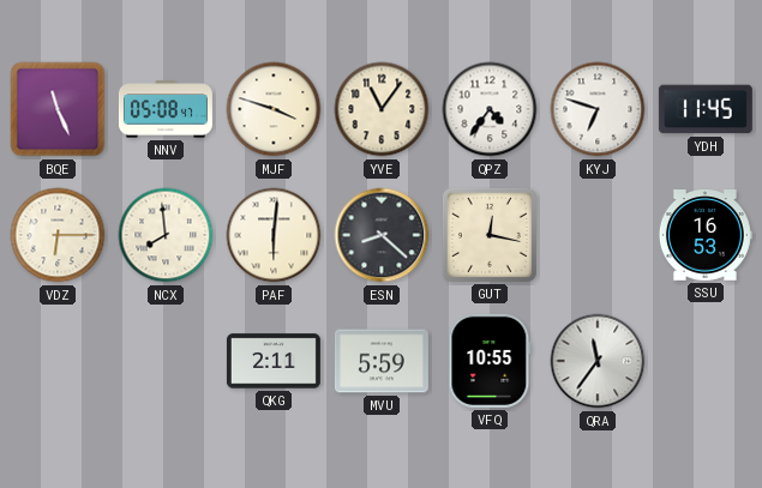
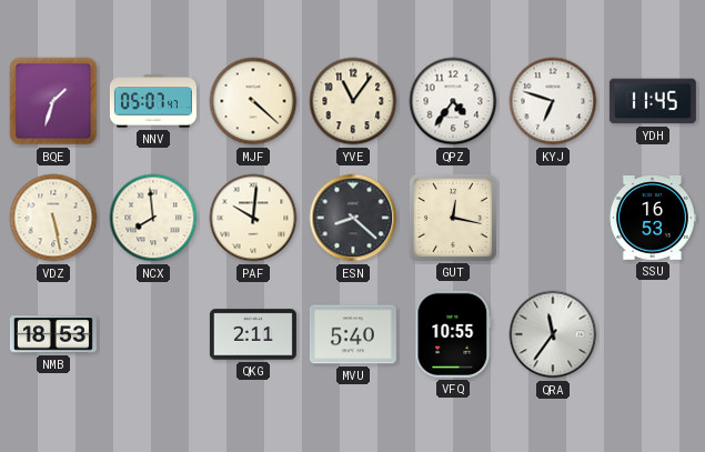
BQE: 11:26 -> 1:33
NNV: 05:08 -> 05:07
MJF: 3:48 -> 4:22
VDZ: 6:15 -> 5:28
PAF: 6:01 -> 10:01
NMB: none -> 18:53
MVU: 5:59 -> 5:40
